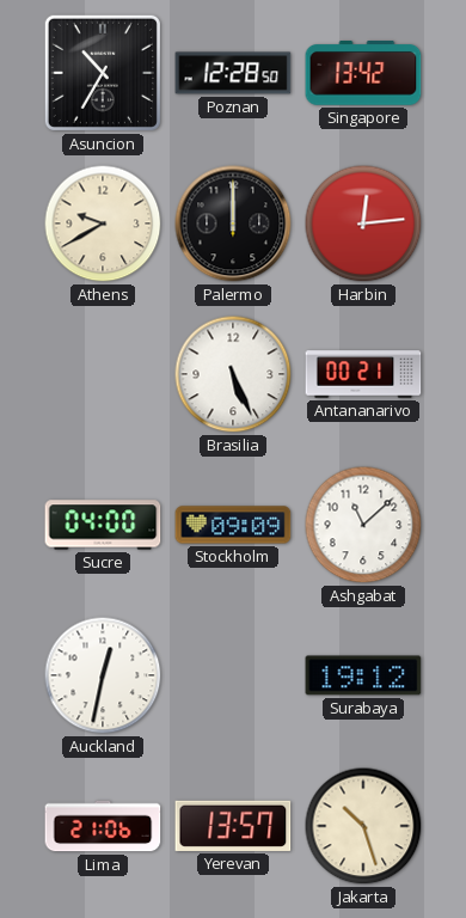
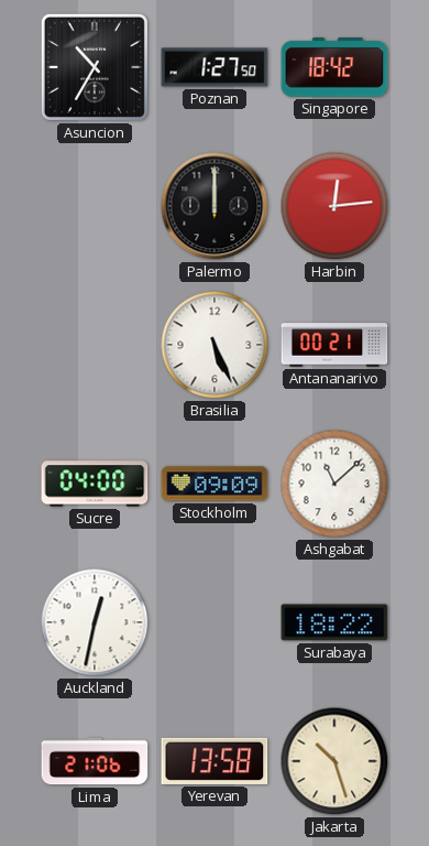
Poznan: 12:28 -> 1:27
Singapore: 13:42 -> 18:42
Athens: 9:40 -> none
Surabaya: 19:12 -> 18:22
Yerevan: 13:57 -> 13:58
